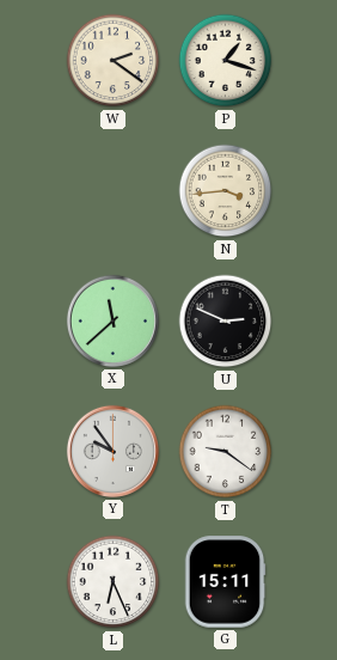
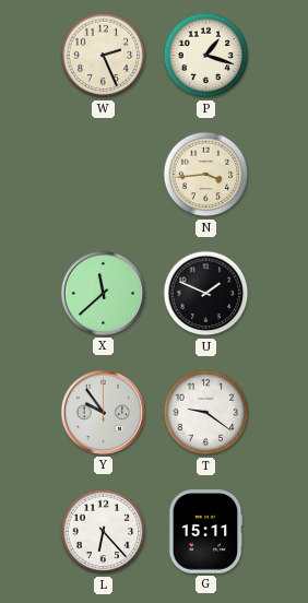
W: 2:21 -> 2:26
U: 2:49 -> 1:49
L: 6:26 -> 6:23
